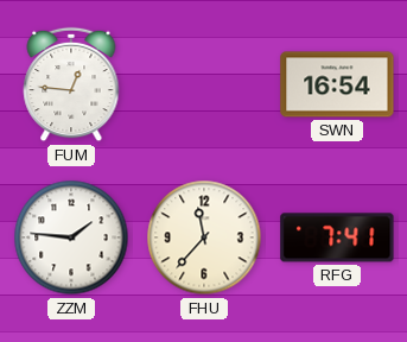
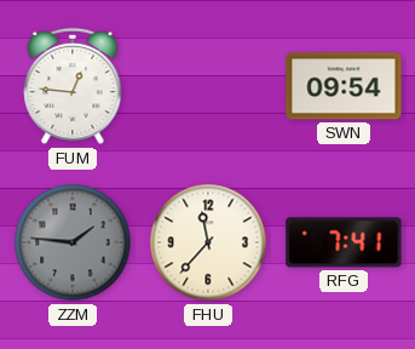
SWN: 16:54 -> 09:54
ZZM dial: white -> grey
